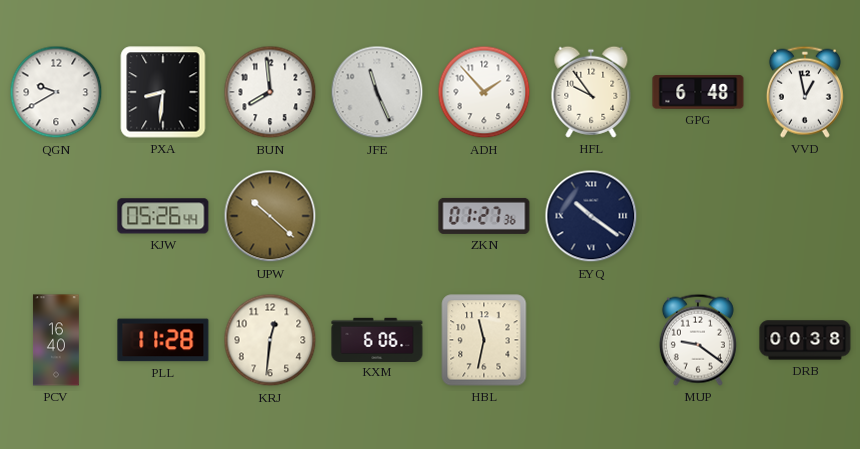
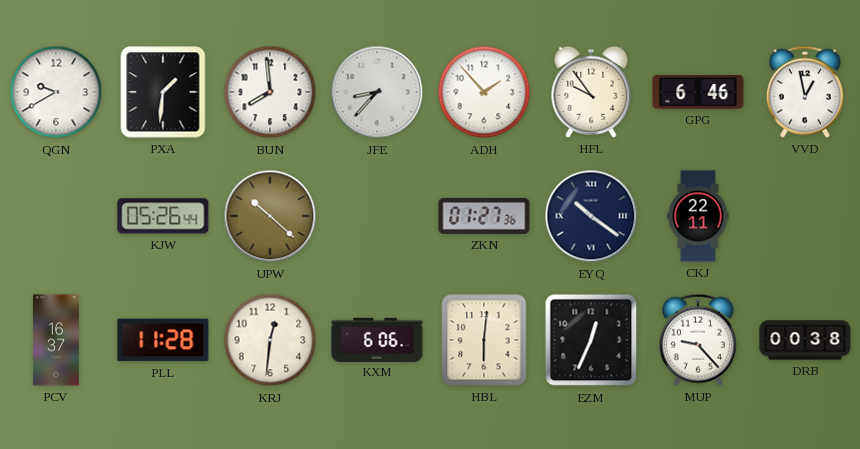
PXA: 8:31 -> 1:31
JFE: 11:26 -> 8:37
GPG: 6:48 -> 6:46
CKJ: none -> 22:11
PCV: 16:40 -> 16:37
HBL: 11:32 -> 6:01
EZM: none -> 12:34
MUP: 9:21 -> 9:23
